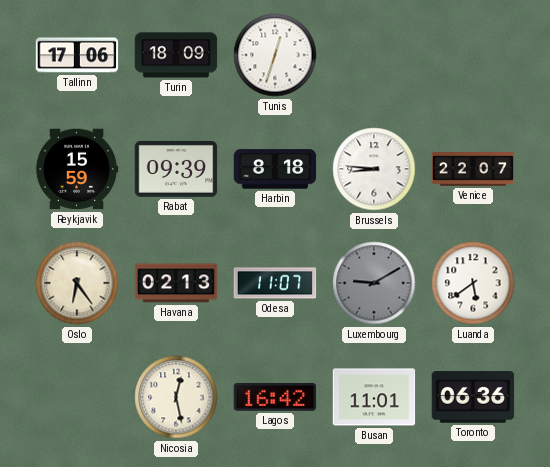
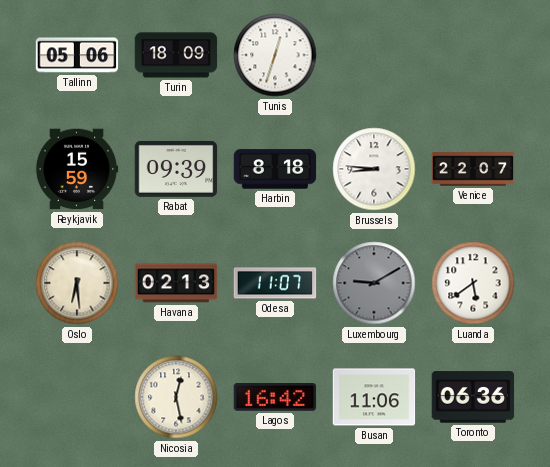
Tallinn: 17:06 -> 05:06
Oslo: 6:24 -> 6:29
Busan: 11:01 -> 11:06
